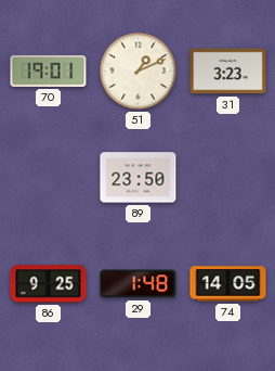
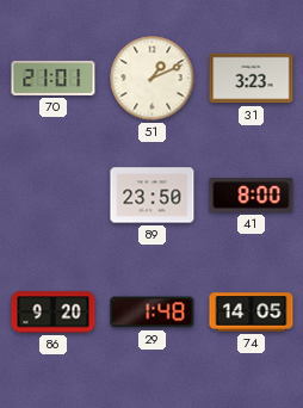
70: 19:01 -> 21:01
41: none -> 8:00
86: 9:25 -> 9:20
